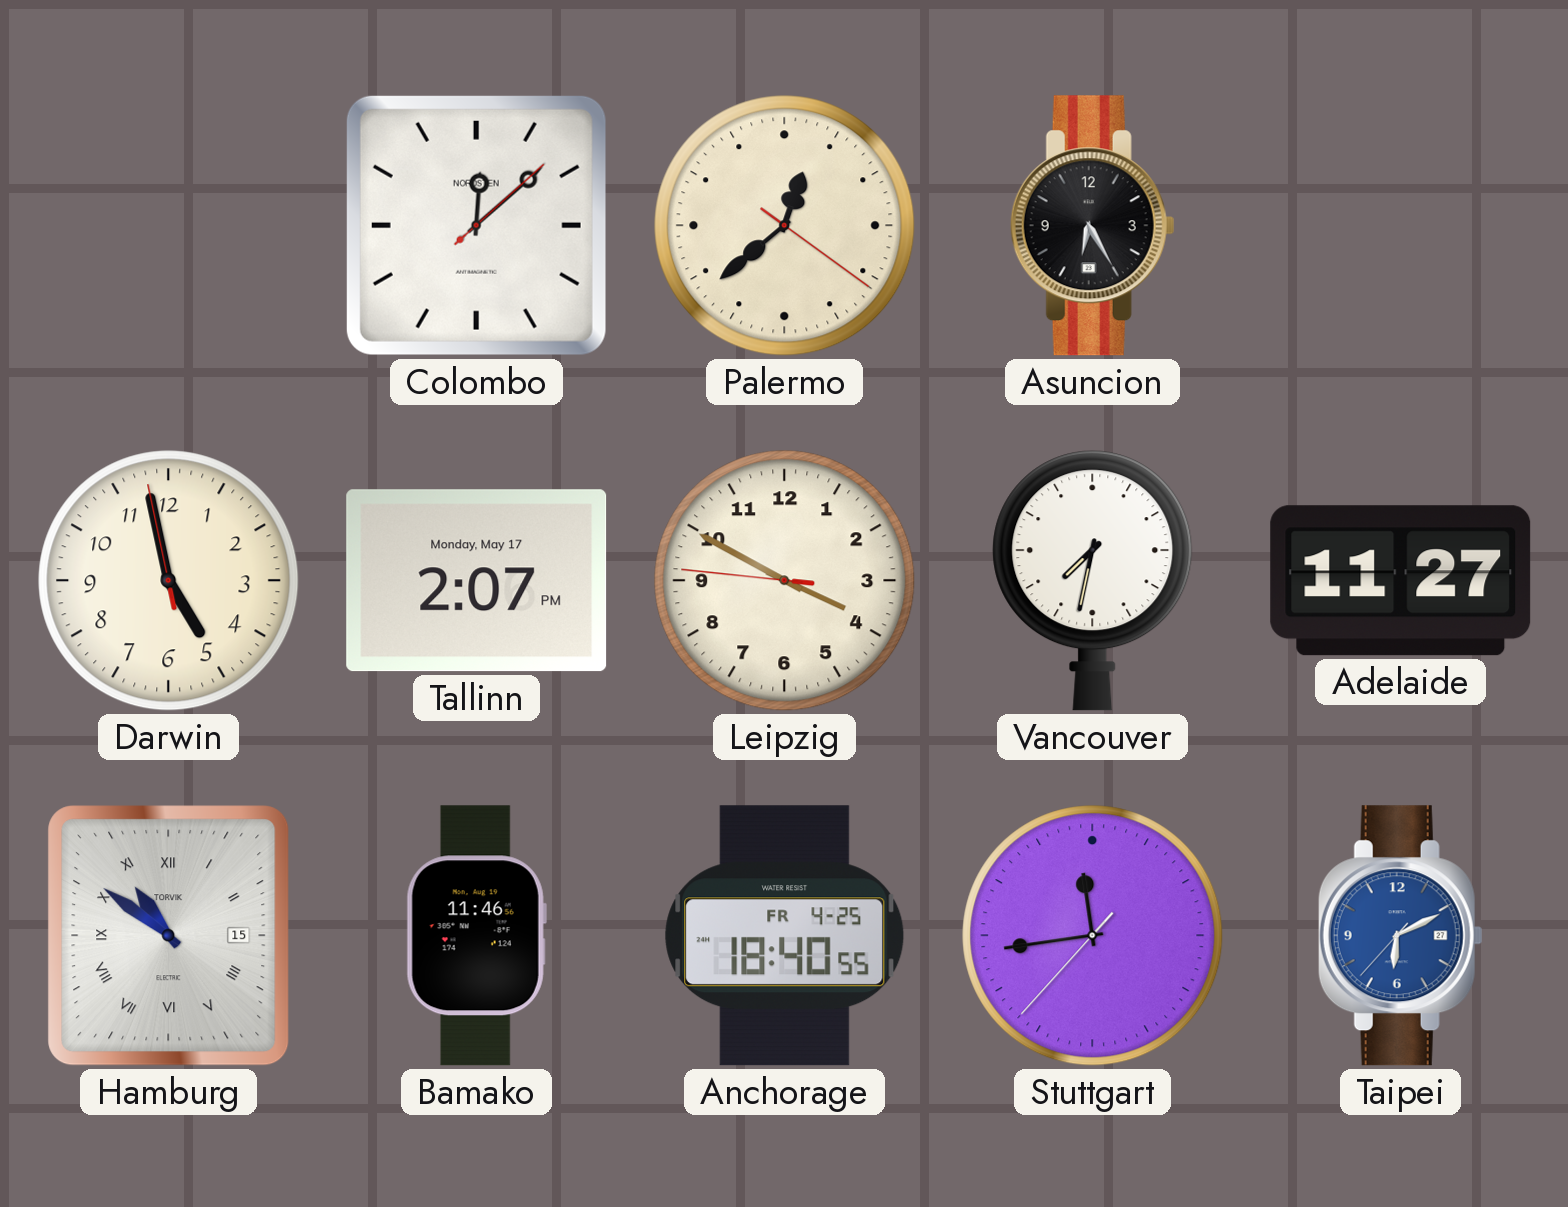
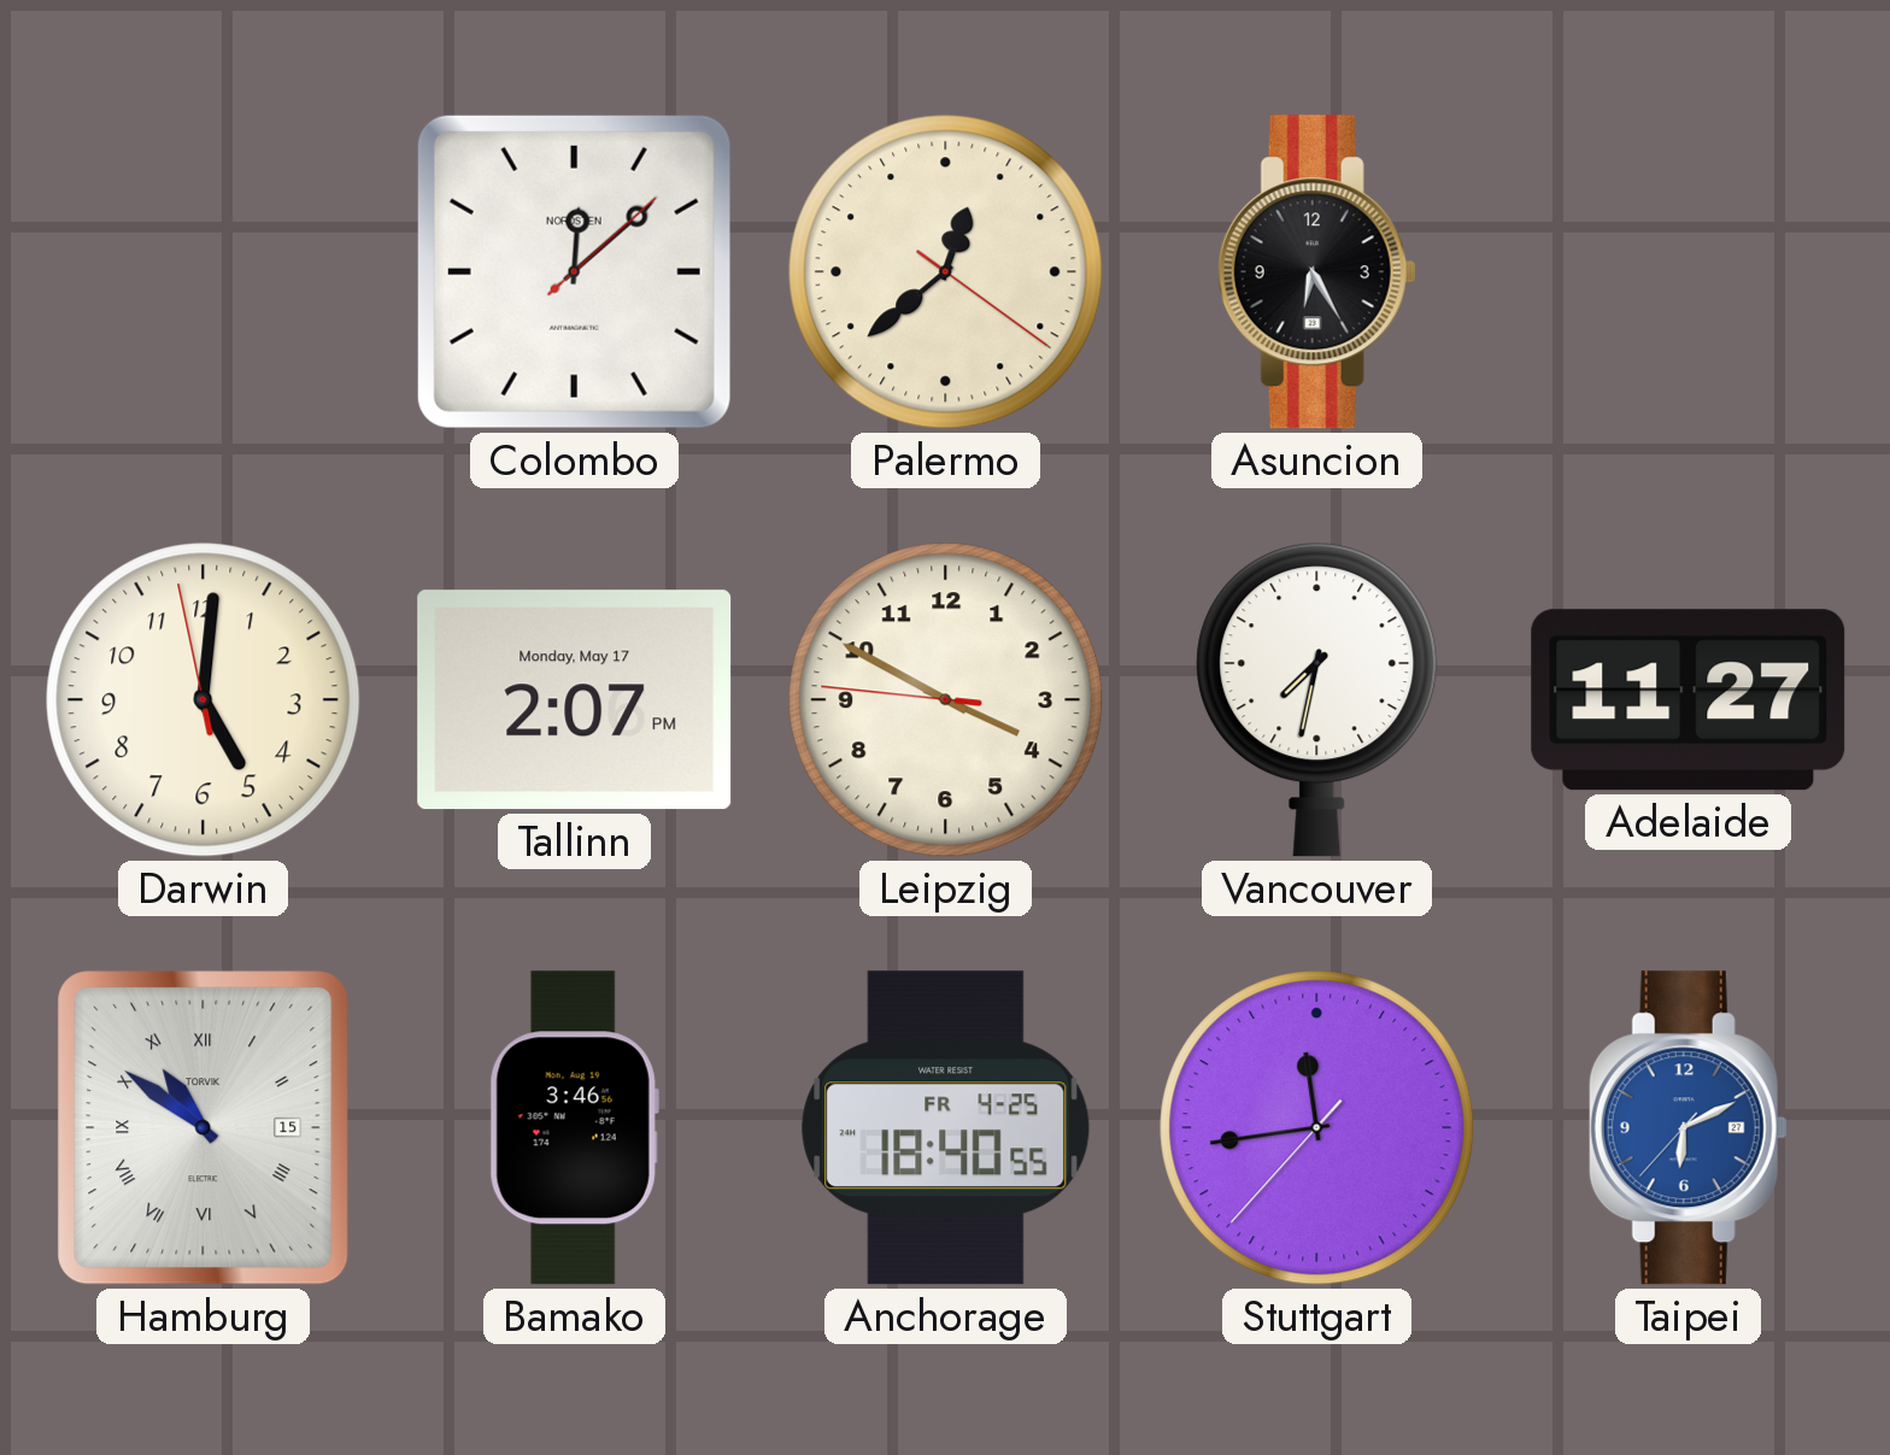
Darwin: 4:57 -> 5:00
Bamako: 11:46 -> 3:46
